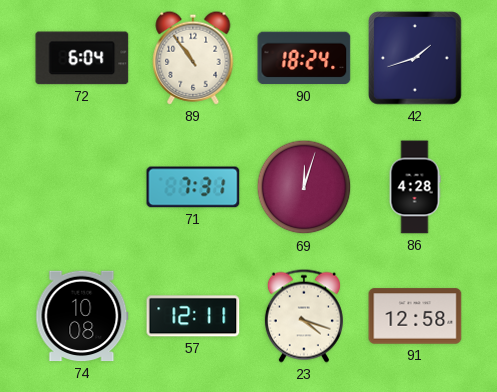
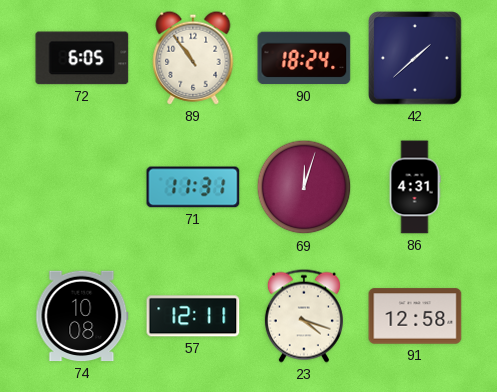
72: 6:04 -> 6:05
42: 1:42 -> 1:38
71: 7:31 -> 11:31
86: 4:28 -> 4:31
